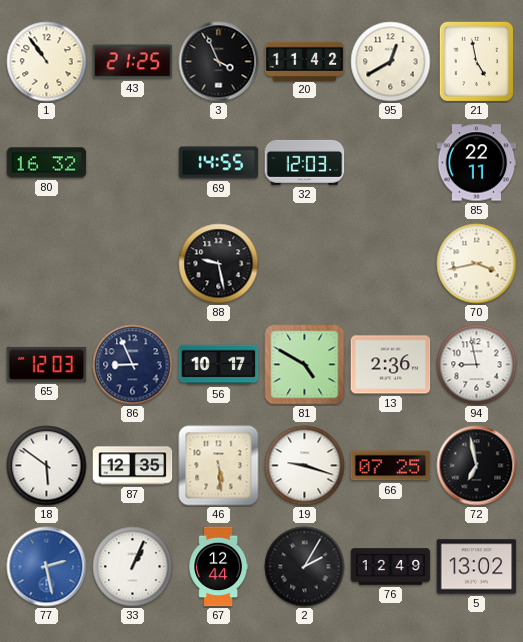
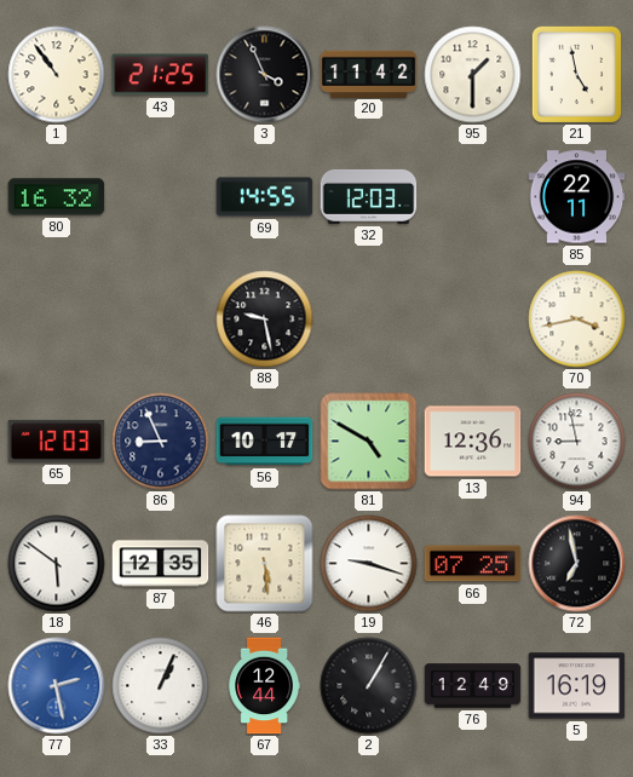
95: 12:40 -> 1:30
13: 2:36 -> 12:36
2: 2:05 -> 1:05
5: 13:02 -> 16:19
